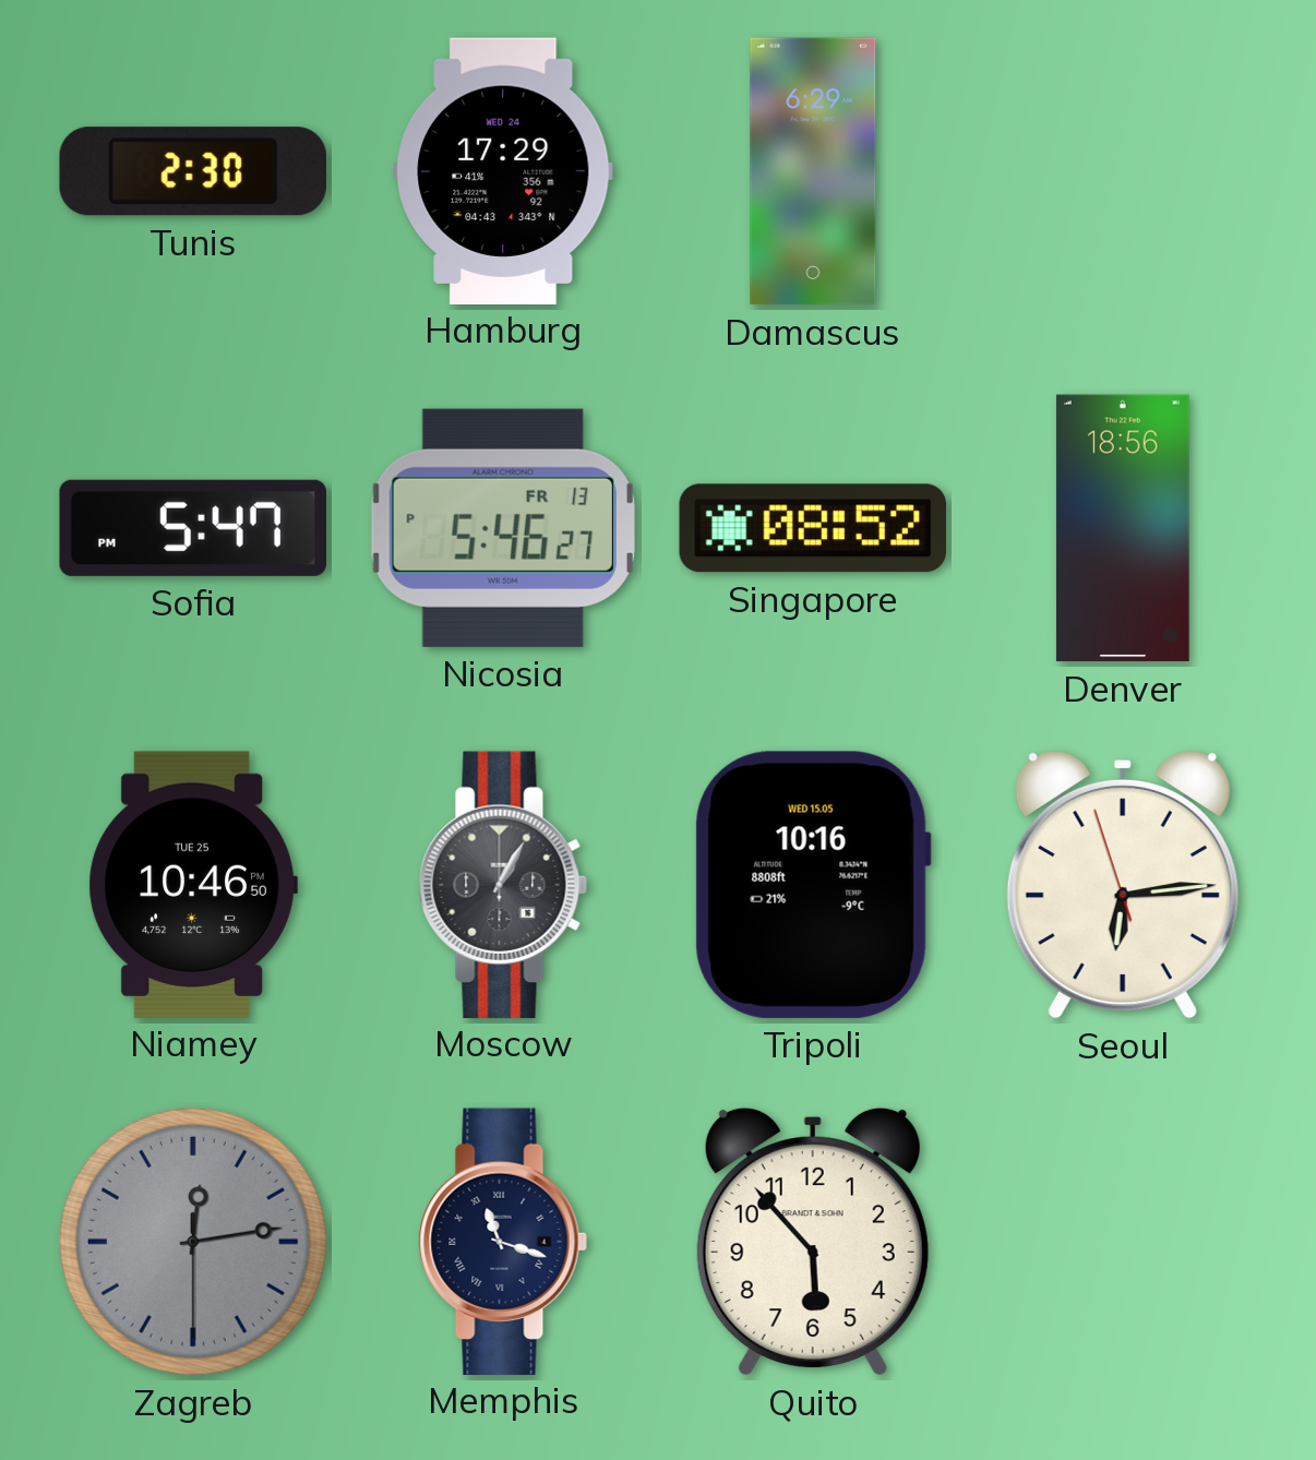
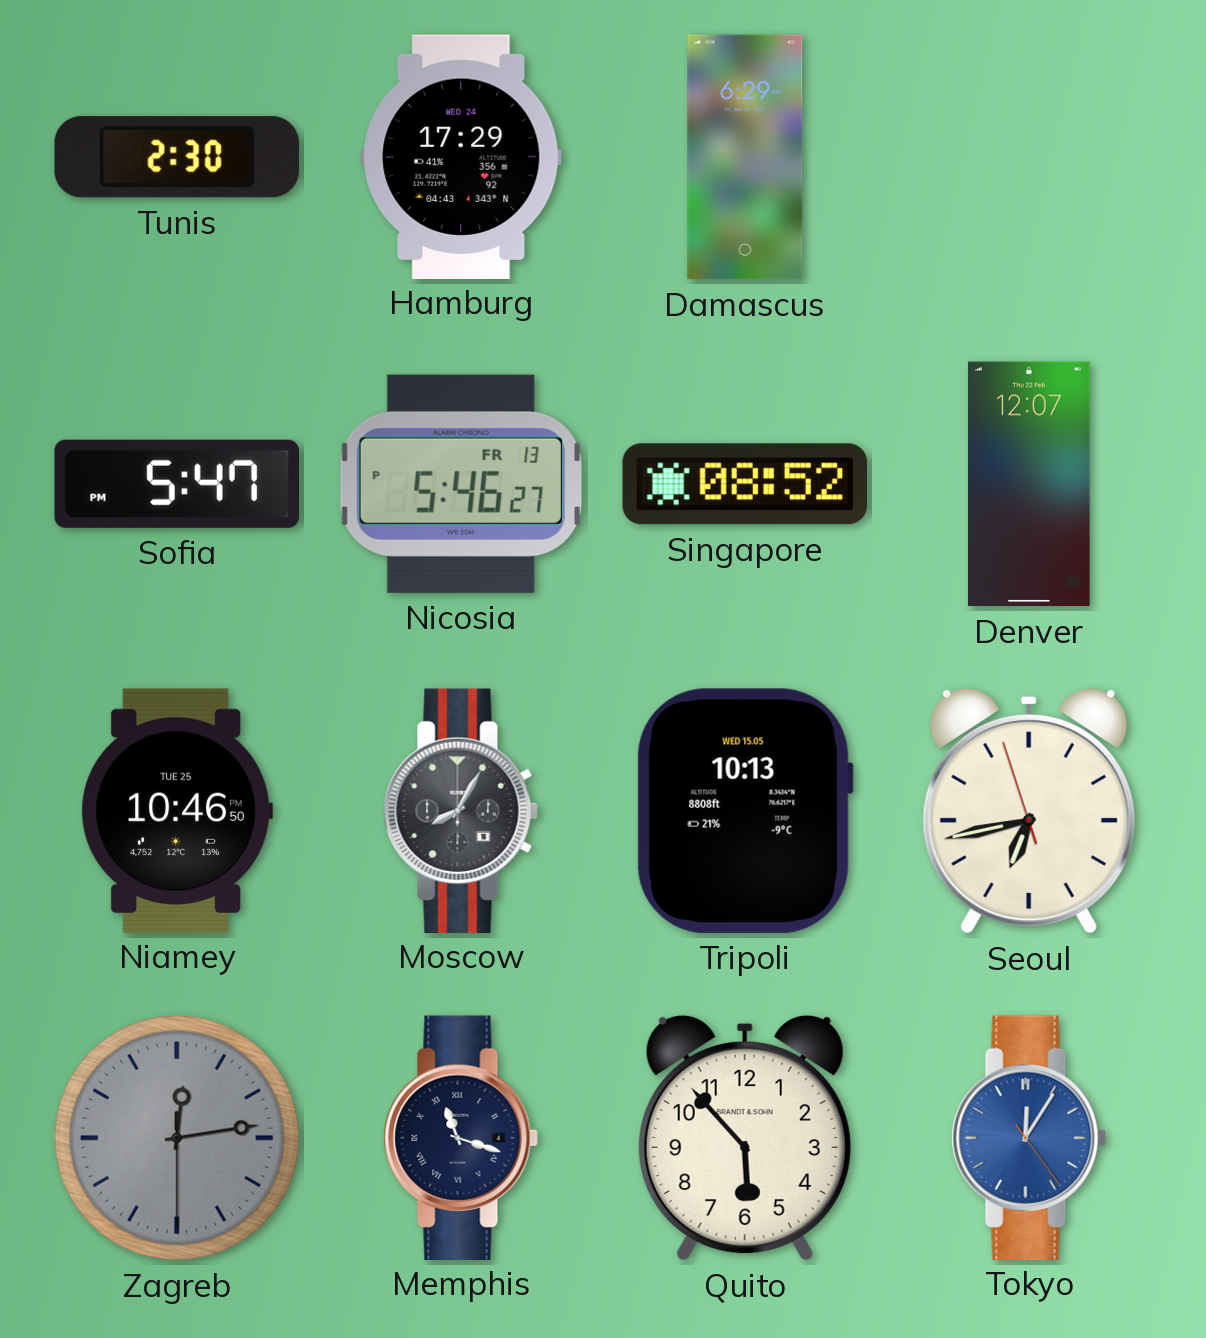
Denver: 18:56 -> 12:07
Moscow: 1:05 -> 8:05
Tripoli: 10:16 -> 10:13
Seoul: 6:13 -> 6:42
Tokyo: none -> 12:05
